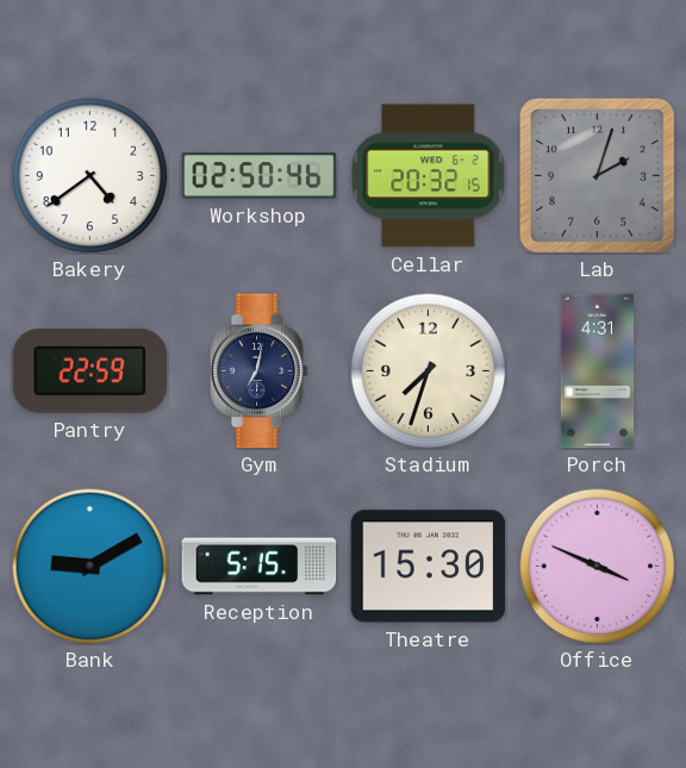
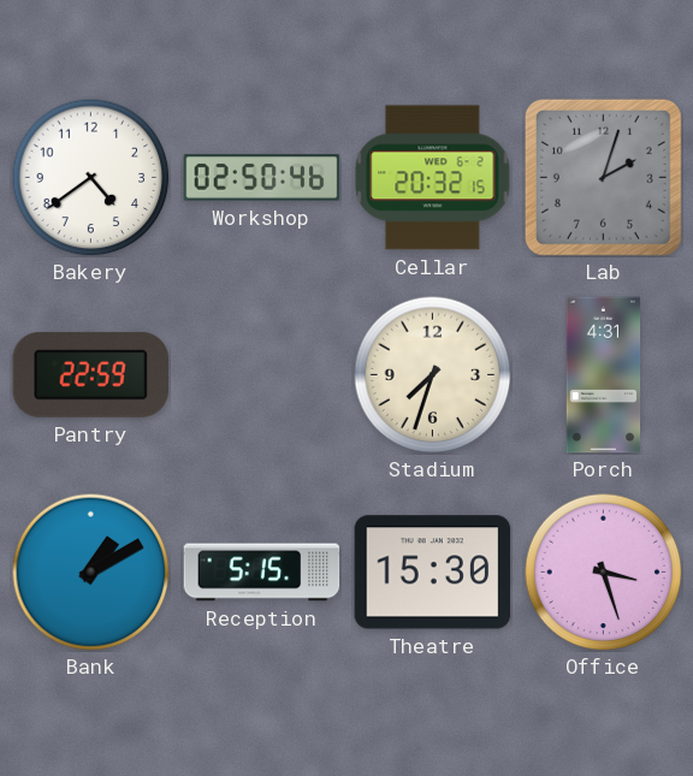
Gym: 7:02 -> none
Bank: 9:10 -> 1:10
Office: 3:49 -> 3:27
